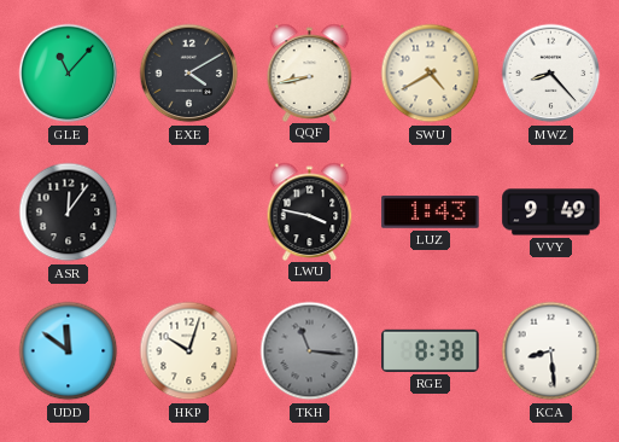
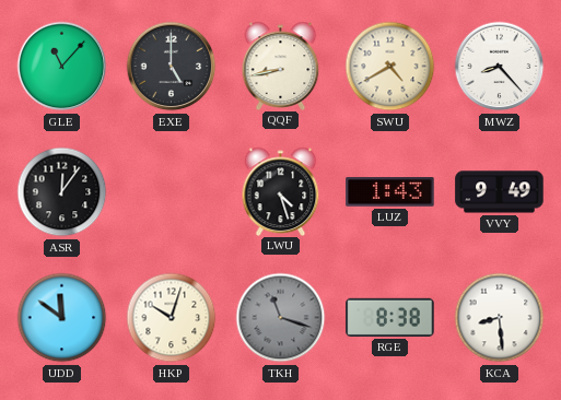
EXE: 4:10 -> 5:00
LWU: 3:47 -> 4:27
TKH: 11:16 -> 11:18
